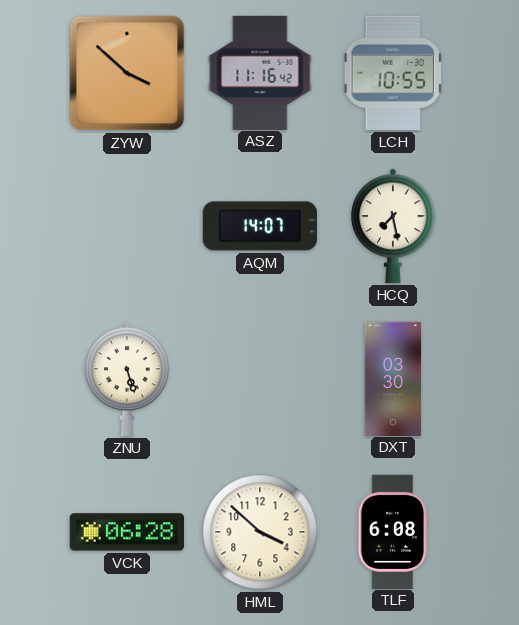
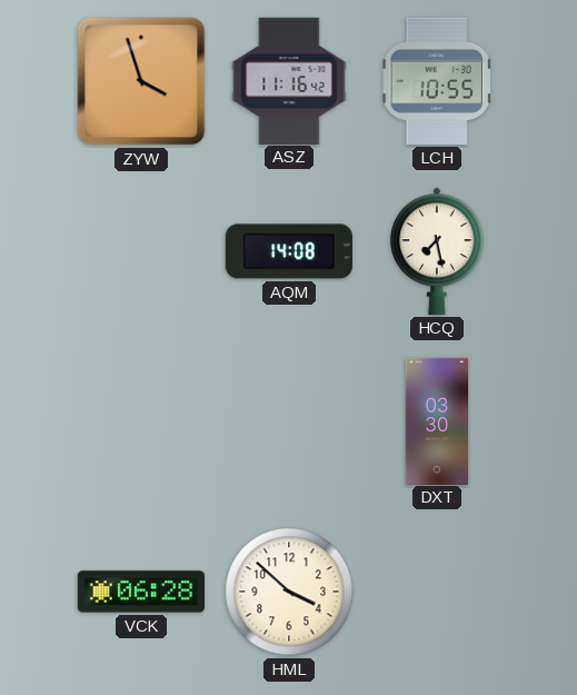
ZYW: 3:52 -> 3:57
AQM: 14:07 -> 14:08
ZNU: 5:27 -> none
TLF: 6:08 -> none
